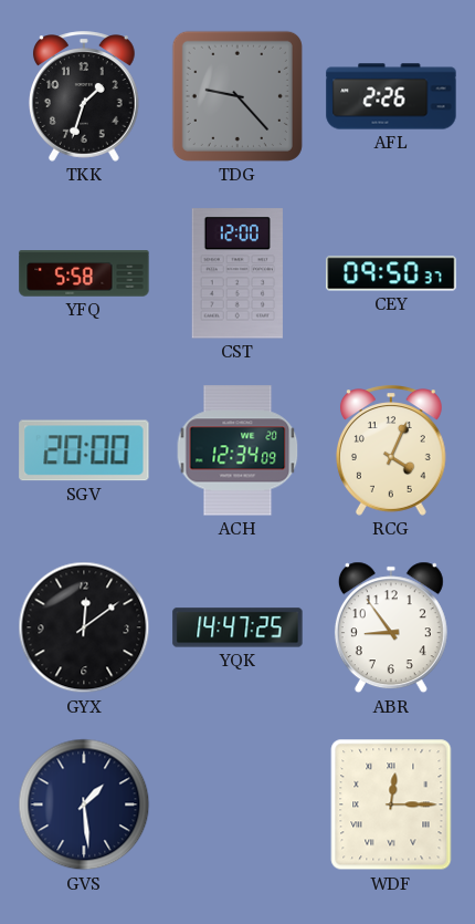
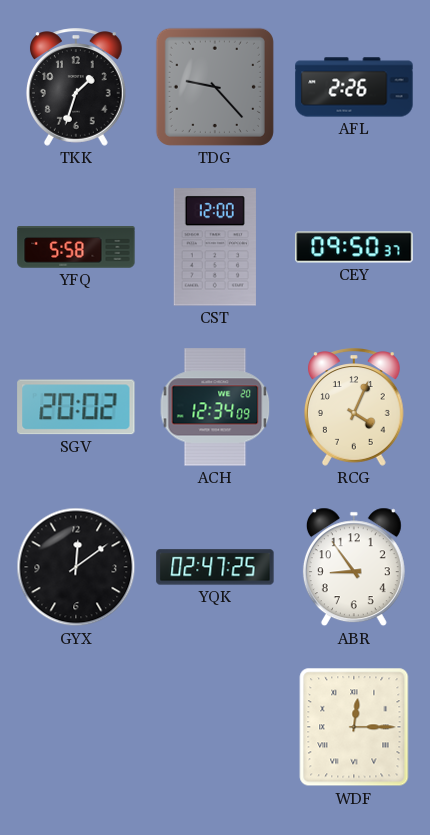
SGV: 20:00 -> 20:02
YQK: 14:47 -> 02:47
GVS: 1:29 -> none
